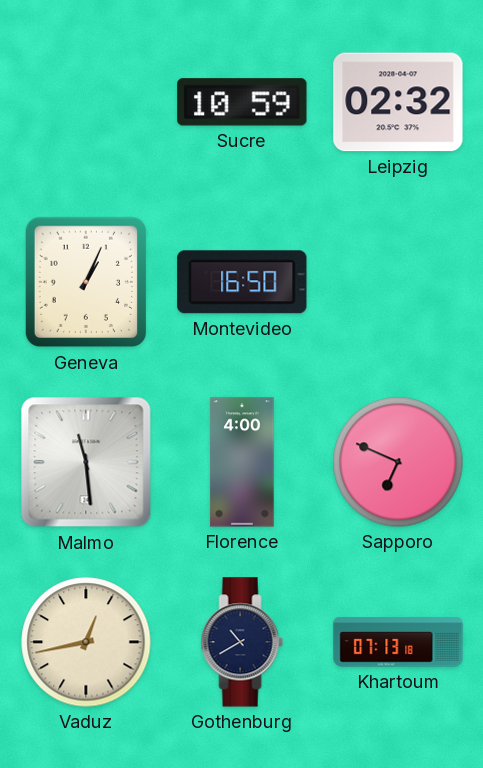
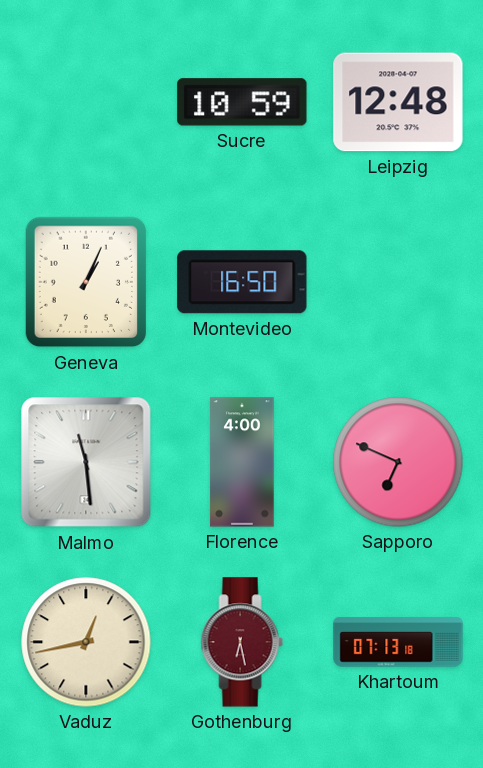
Leipzig: 02:32 -> 12:48
Gothenburg: 10:40 -> 6:28
Gothenburg dial: navy -> burgundy
